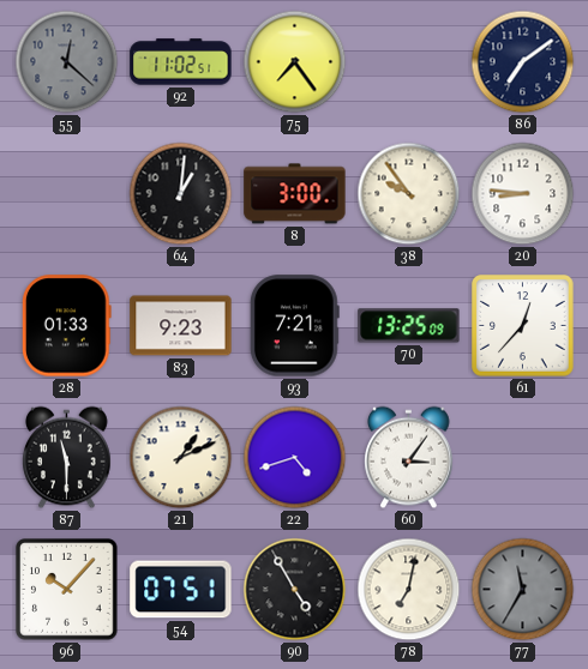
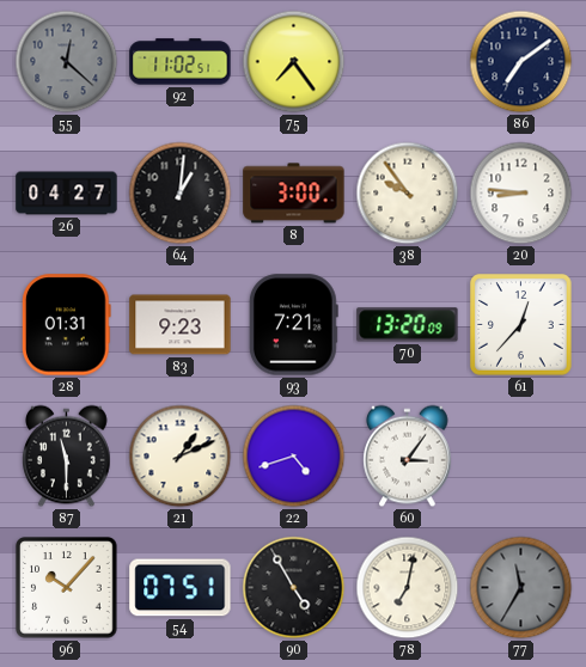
26: none -> 04:27
28: 01:33 -> 01:31
70: 13:25 -> 13:20
